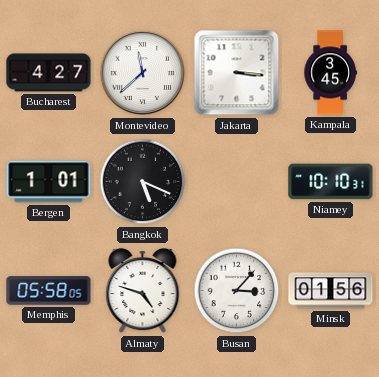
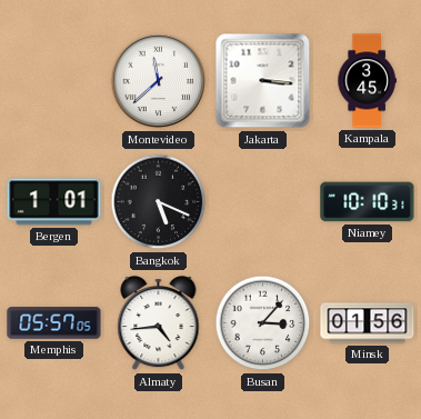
Bucharest: 4:27 -> none
Memphis: 05:58 -> 05:57
Almaty: 4:48 -> 4:44
